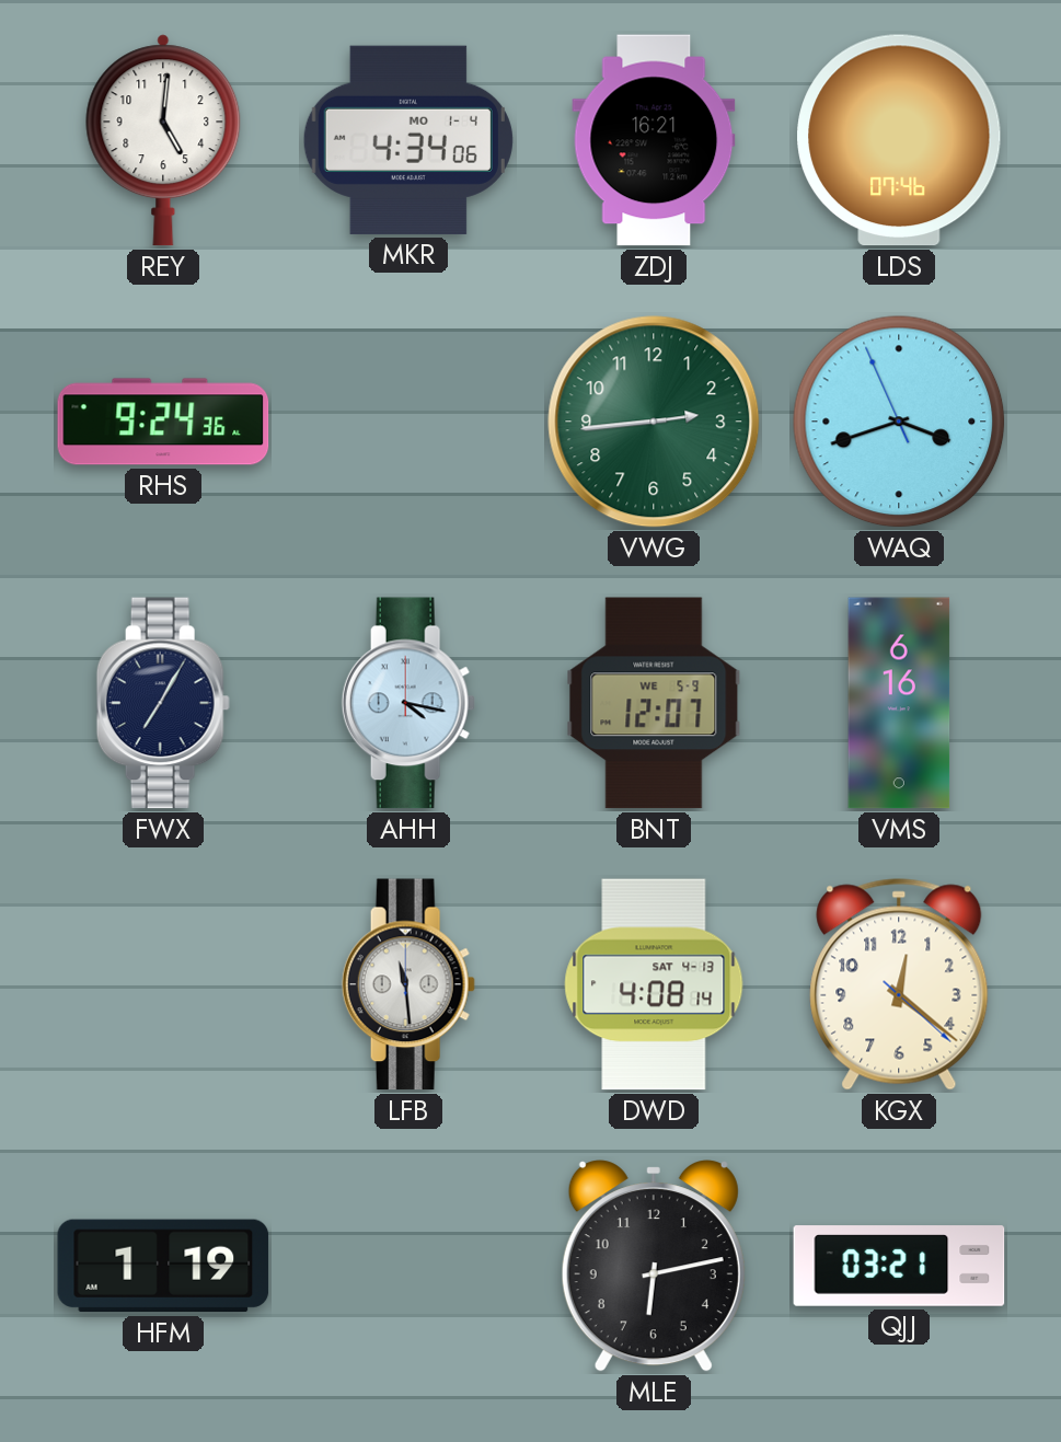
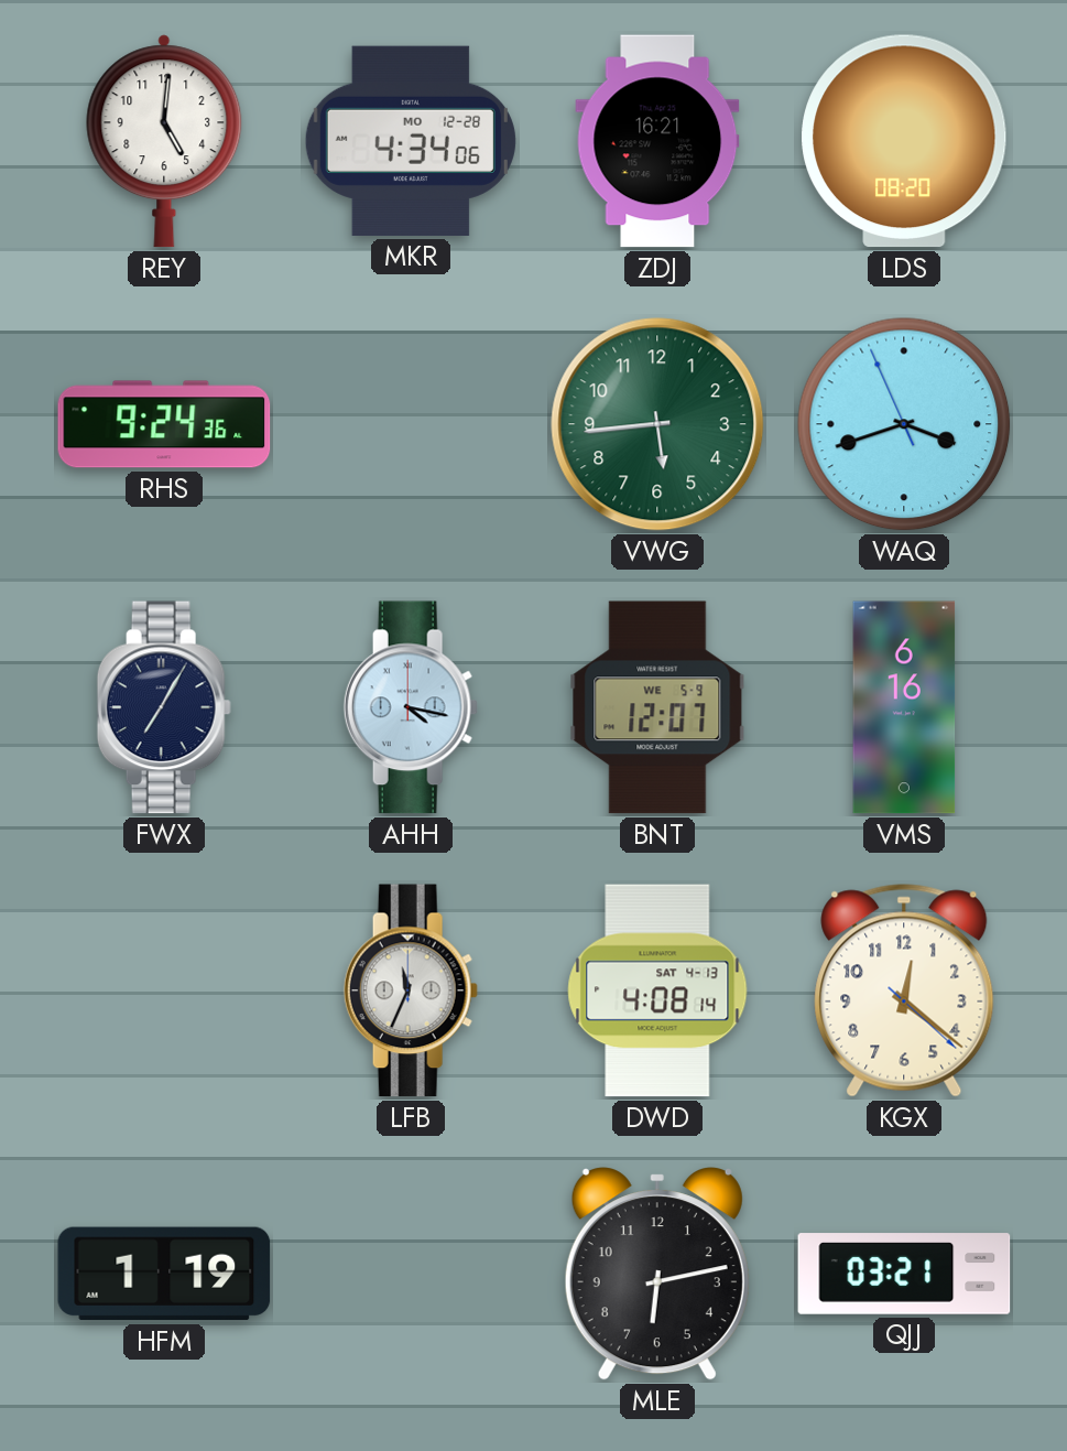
MKR date: MO 1-4 -> MO 12-28
LDS: 07:46 -> 08:20
VWG: 2:44 -> 5:44
LFB: 11:29 -> 11:34
